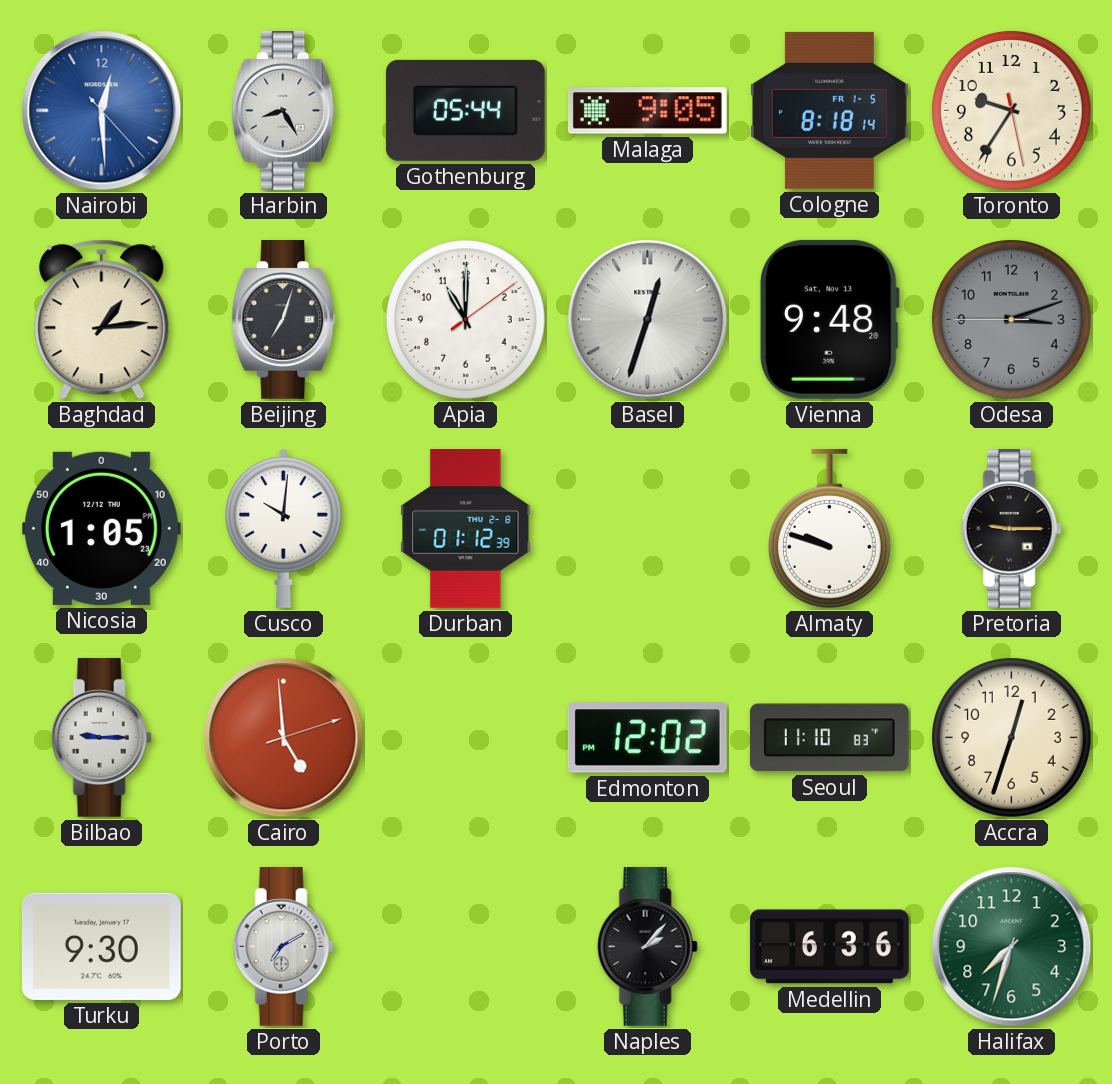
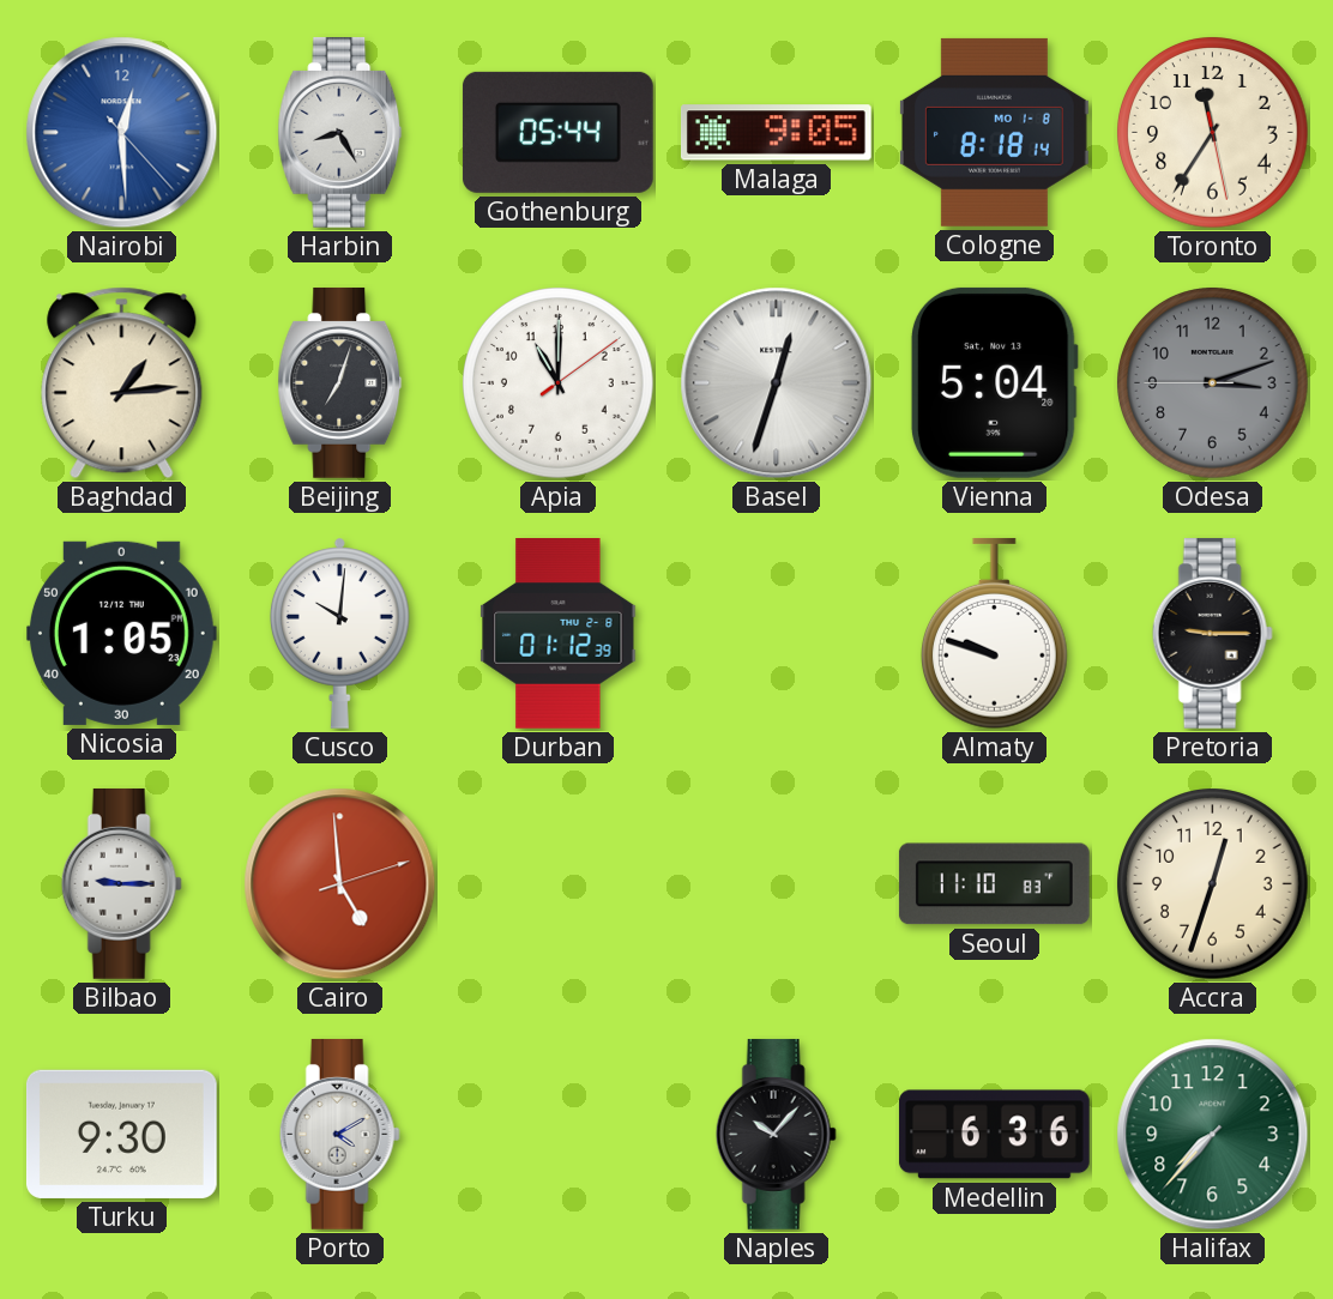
Cologne date: FR 1-5 -> MO 1-8
Toronto: 9:35 -> 11:35
Vienna: 9:48 -> 5:04
Edmonton: 12:02 -> none
Porto: 7:10 -> 4:10
Naples: 2:07 -> 10:07
Halifax: 7:33 -> 7:37
